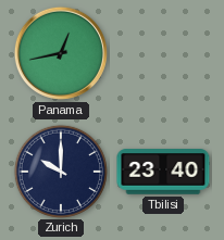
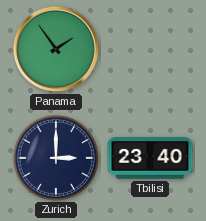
Panama: 12:43 -> 1:54
Zurich: 10:00 -> 3:00
